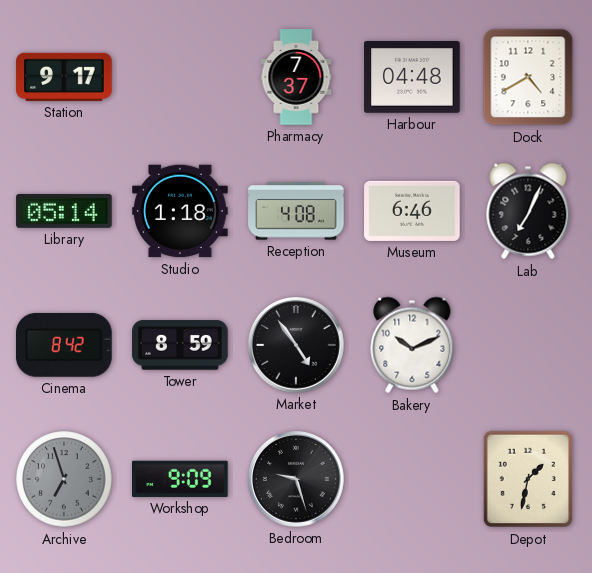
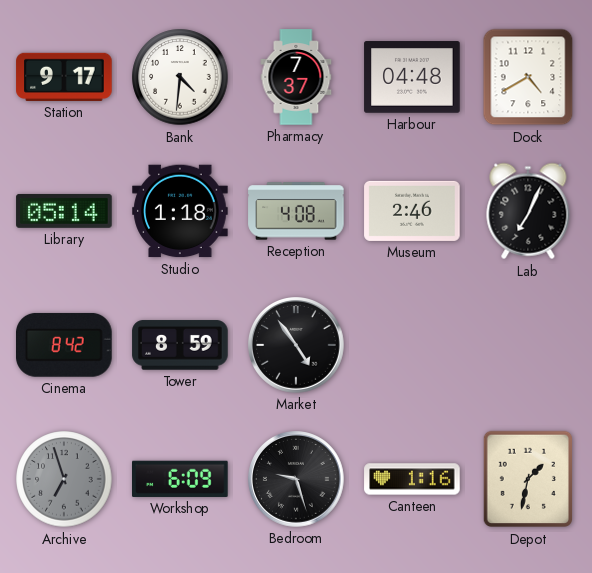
Bank: none -> 4:31
Museum: 6:46 -> 2:46
Bakery: 10:11 -> none
Workshop: 9:09 -> 6:09
Canteen: none -> 1:16
